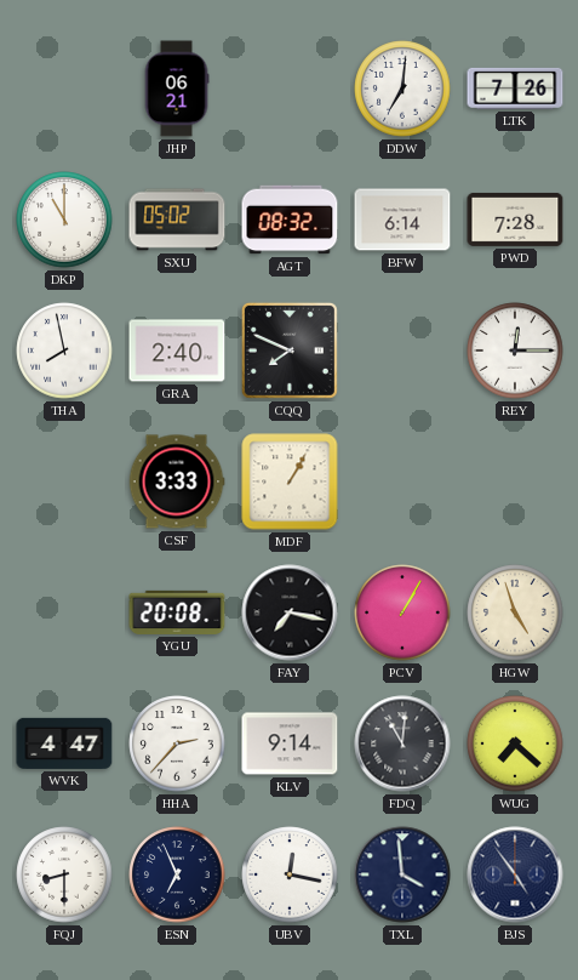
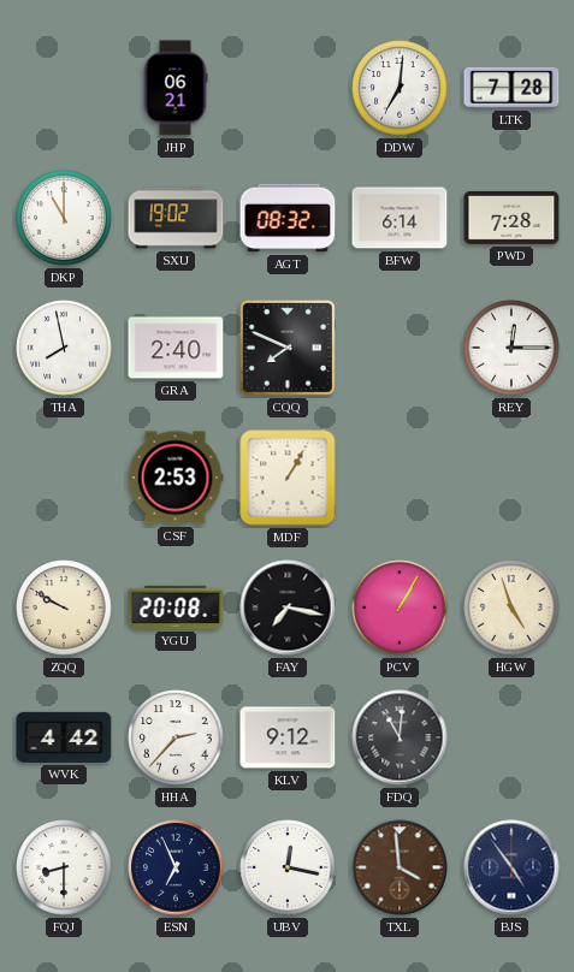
LTK: 7:26 -> 7:28
SXU: 05:02 -> 19:02
CSF: 3:33 -> 2:53
ZQQ: none -> 9:50
WVK: 4:47 -> 4:42
KLV: 9:14 -> 9:12
WUG: 7:22 -> none
TXL dial: navy -> brown
